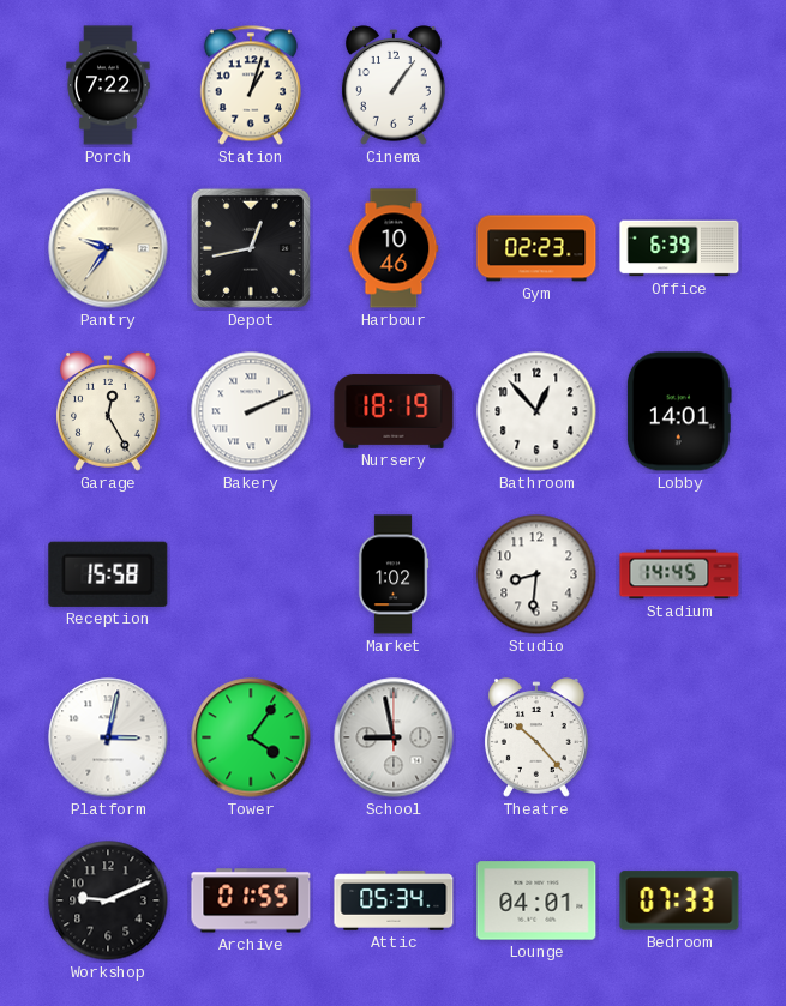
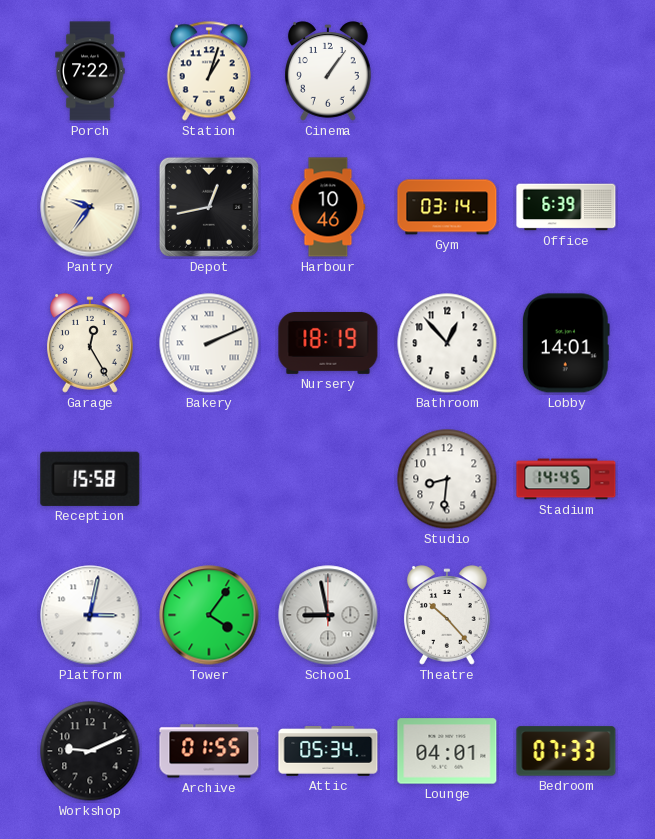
Gym: 02:23 -> 03:14
Market: 1:02 -> none
